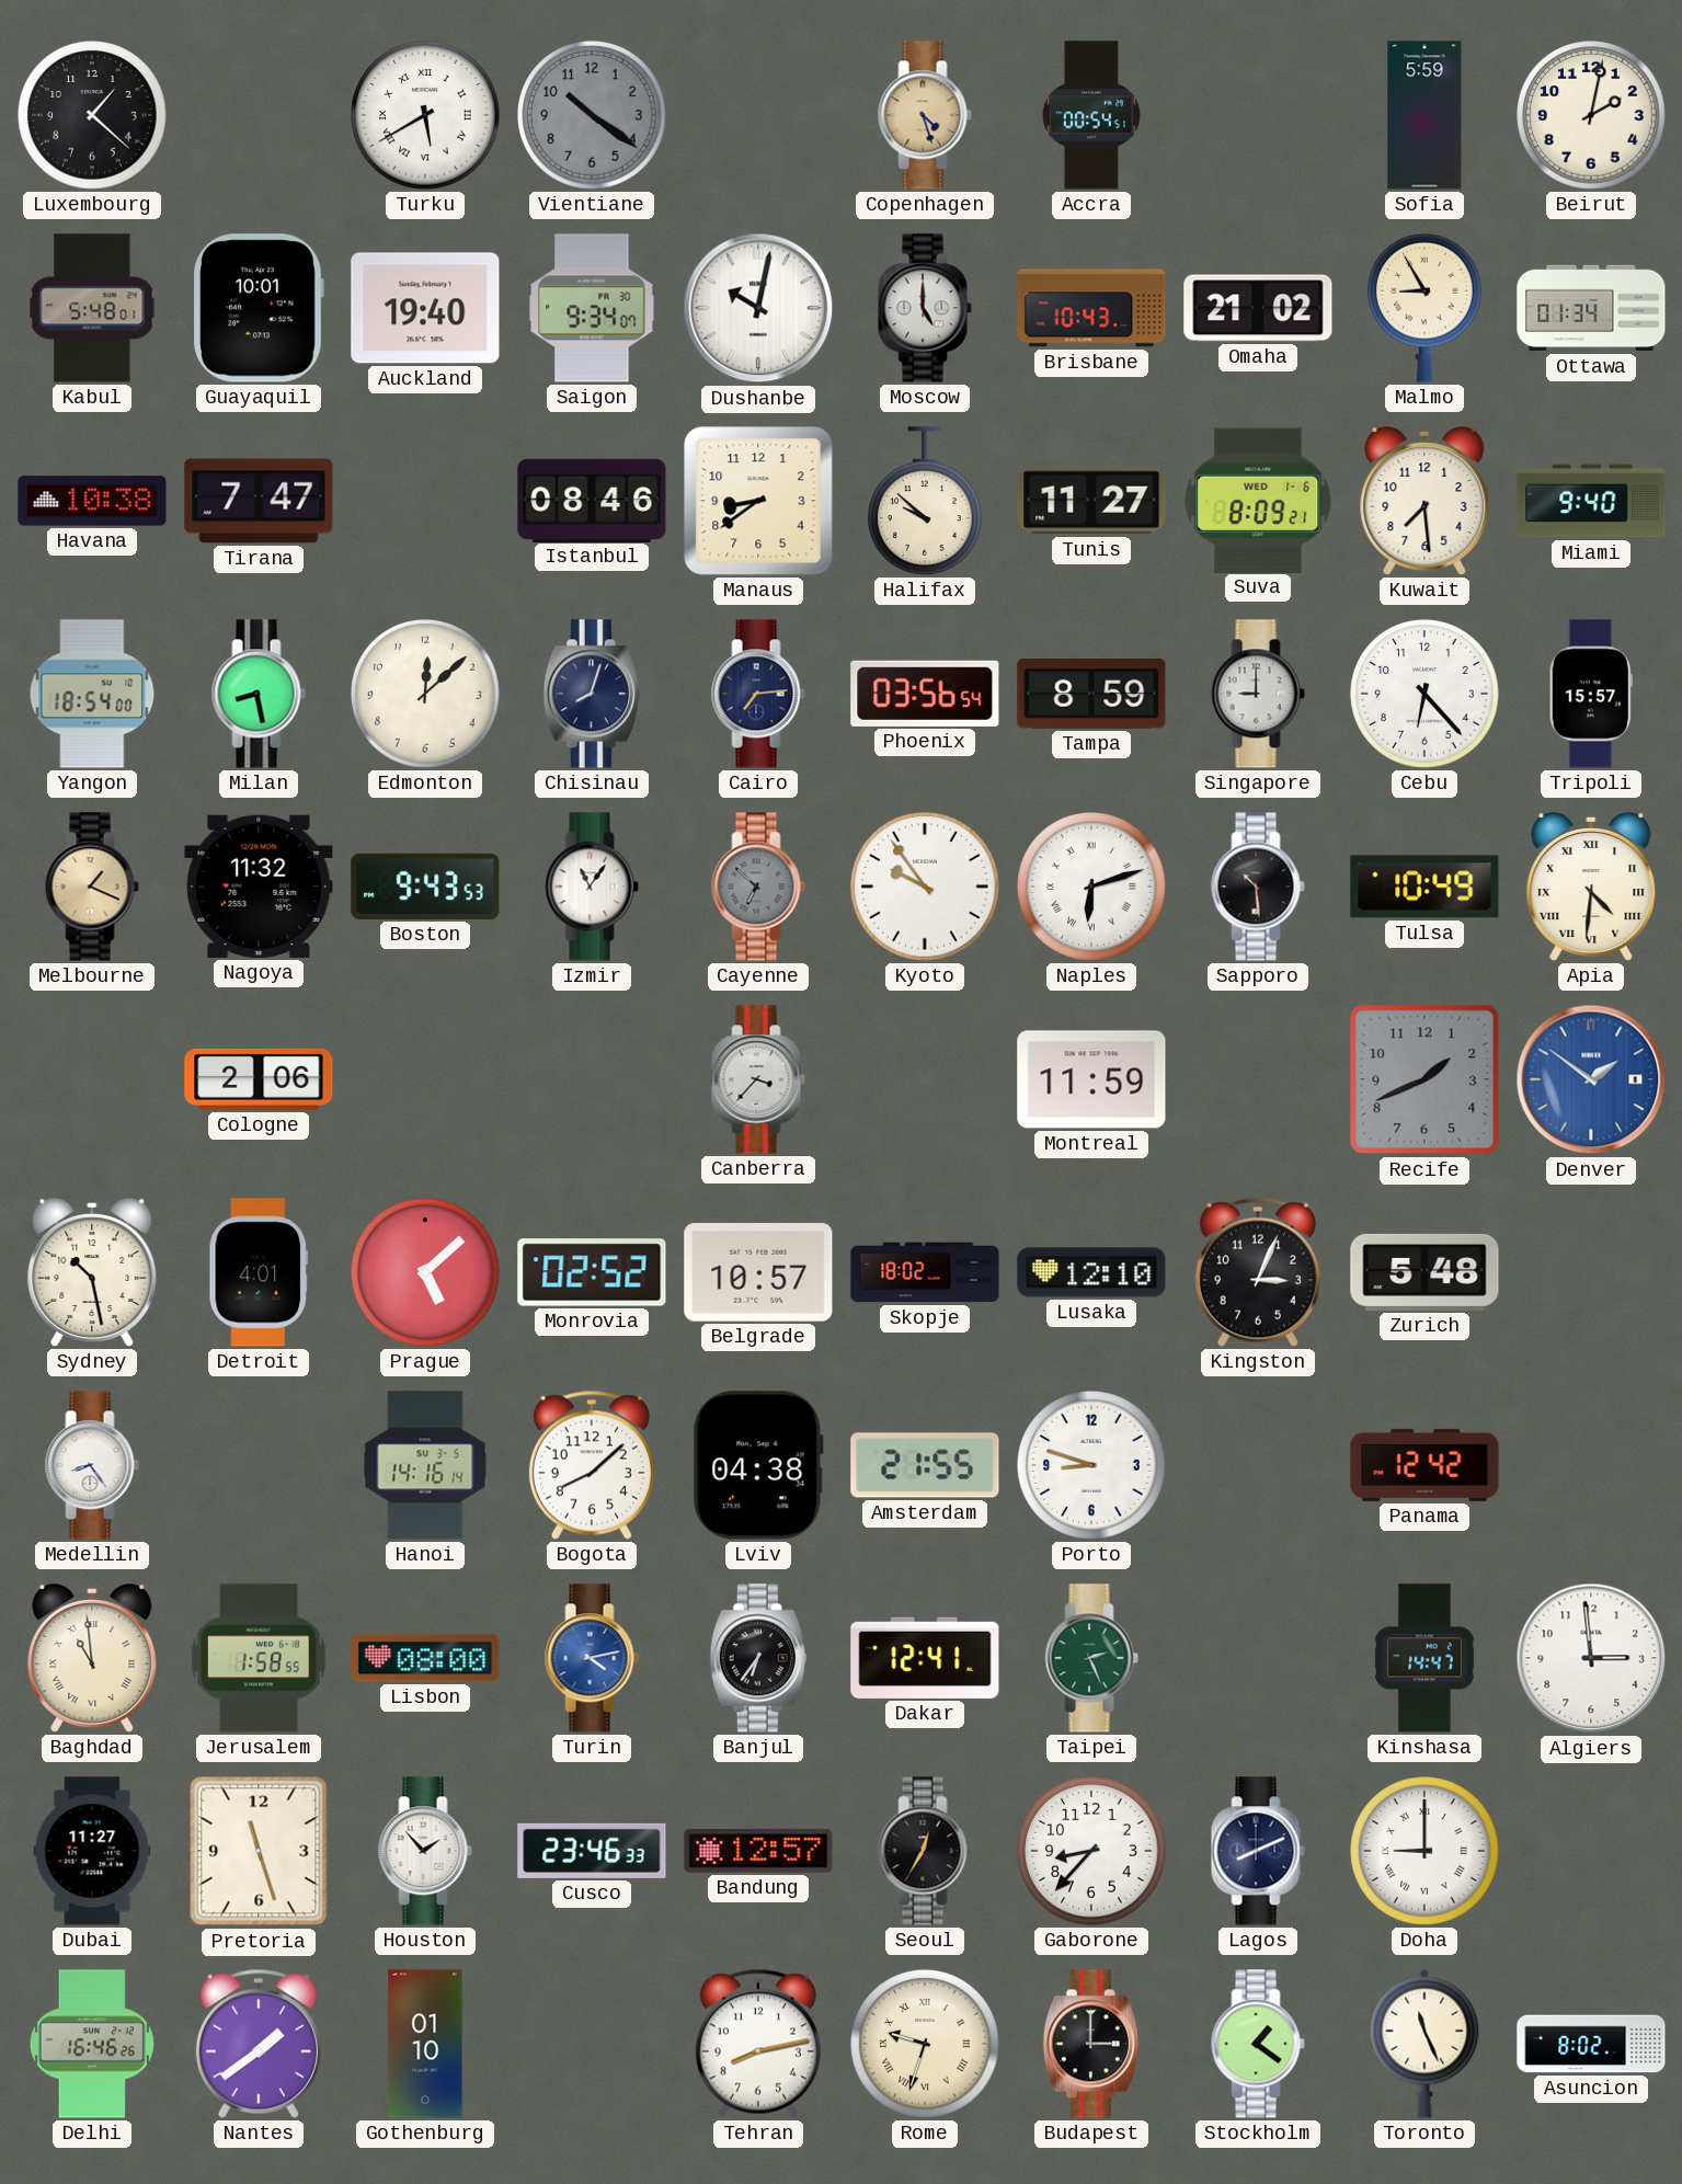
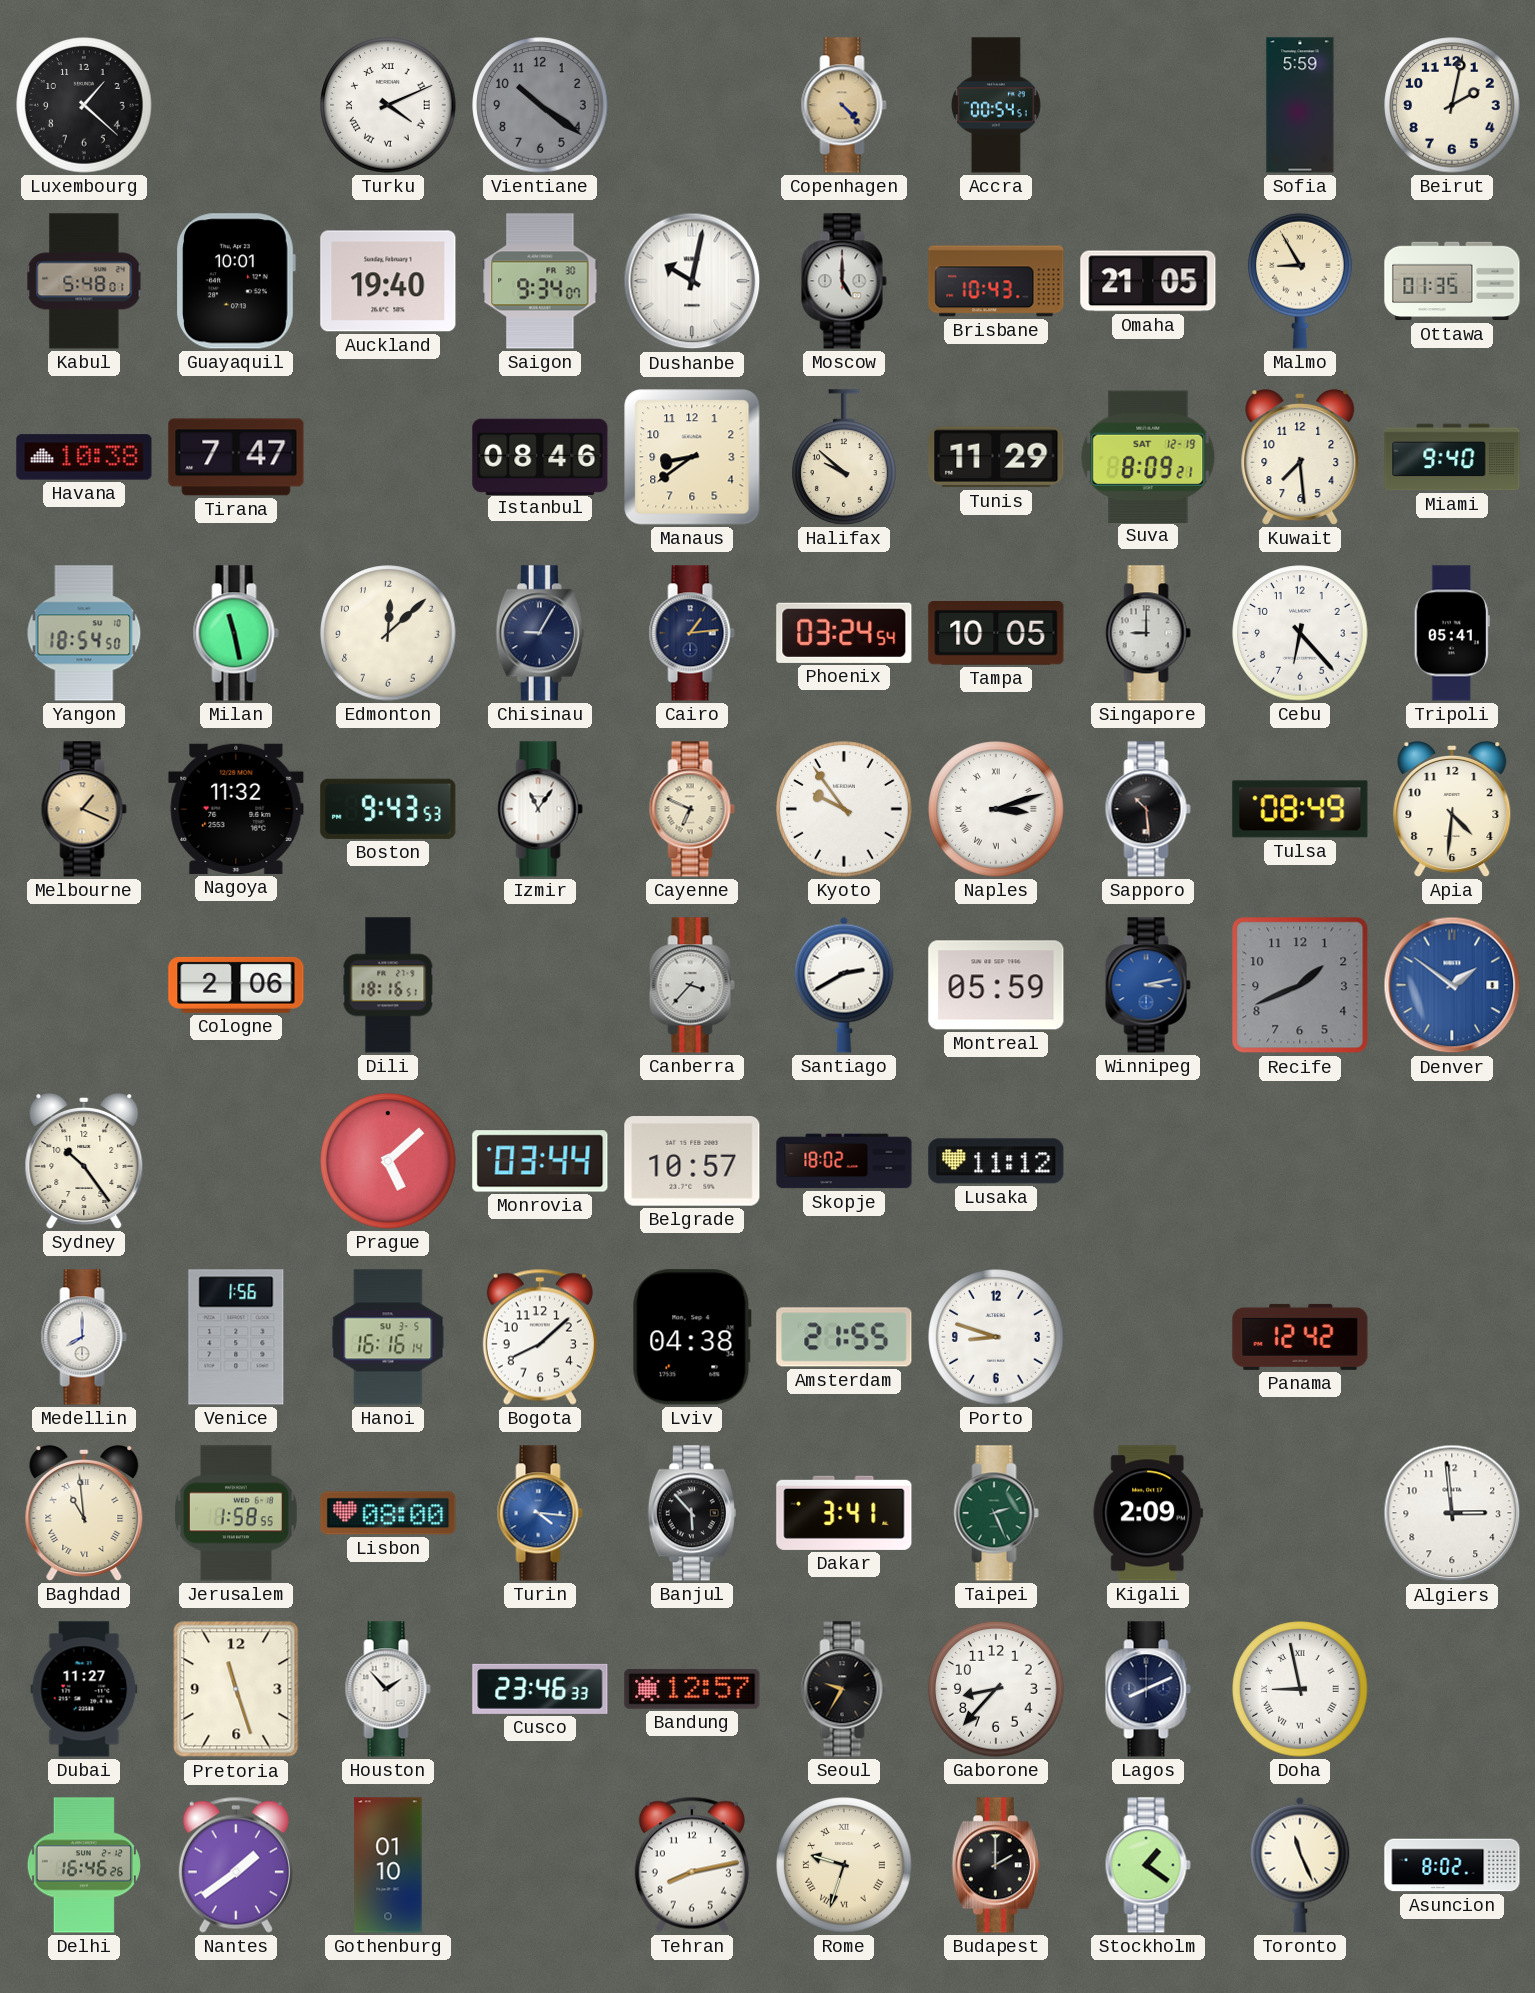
Turku: 5:40 -> 4:11
Copenhagen: 4:27 -> 4:23
Omaha: 21:02 -> 21:05
Ottawa: 01:34 -> 01:35
Tunis: 11:27 -> 11:29
Suva date: WED 1-6 -> SAT 12-19
Yangon: 18:54:00 -> 18:54:50
Milan: 8:28 -> 11:28
Chisinau: 8:03 -> 9:05
Cairo: 7:14 -> 1:14
Phoenix: 03:56 -> 03:24
Tampa: 8:59 -> 10:05
Tripoli: 15:57 -> 05:41
Cayenne: 6:52 -> 6:49
Cayenne dial: grey -> cream
Naples: 6:12 -> 3:12
Tulsa: 10:49 -> 08:49
Apia numerals: Roman -> Arabic
Dili: none -> 18:16
Santiago: none -> 2:40
Montreal: 11:59 -> 05:59
Winnipeg: none -> 3:13
Sydney: 10:28 -> 10:24
Detroit: 4:01 -> none
Monrovia: 02:52 -> 03:44
Lusaka: 12:10 -> 11:12
Kingston: 3:04 -> none
Zurich: 5:48 -> none
Medellin: 8:24 -> 8:00
Venice: none -> 1:56
Hanoi: 14:16 -> 16:16
Turin: 4:13 -> 4:16
Banjul: 6:36 -> 5:53
Dakar: 12:41 -> 3:41
Kigali: none -> 2:09
Kinshasa: 14:47 -> none
Seoul: 12:35 -> 9:35
Doha: 9:00 -> 8:58
Budapest: 3:00 -> 2:00
